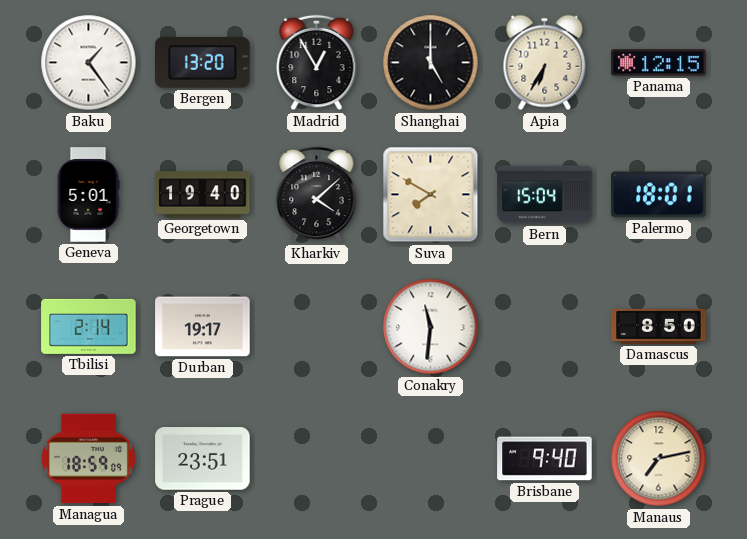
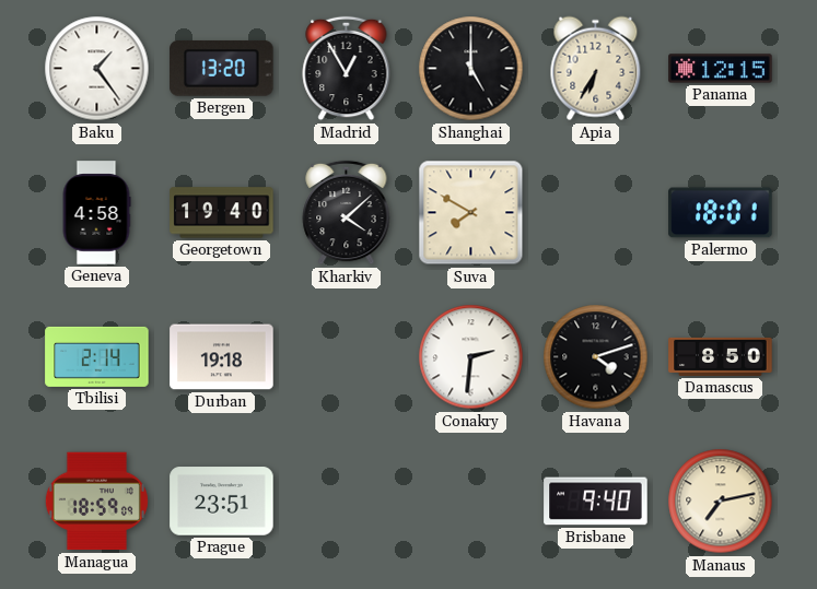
Geneva: 5:01 -> 4:58
Bern: 15:04 -> none
Durban: 19:17 -> 19:18
Conakry: 11:31 -> 2:31
Havana: none -> 4:12
